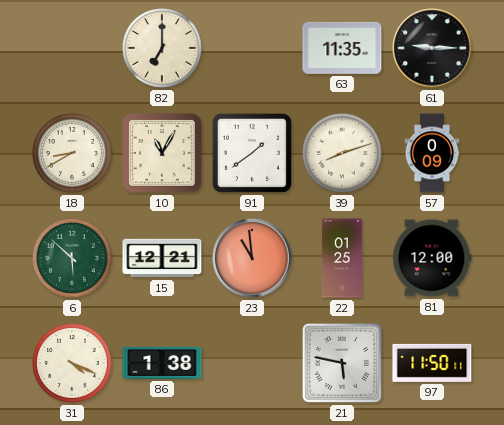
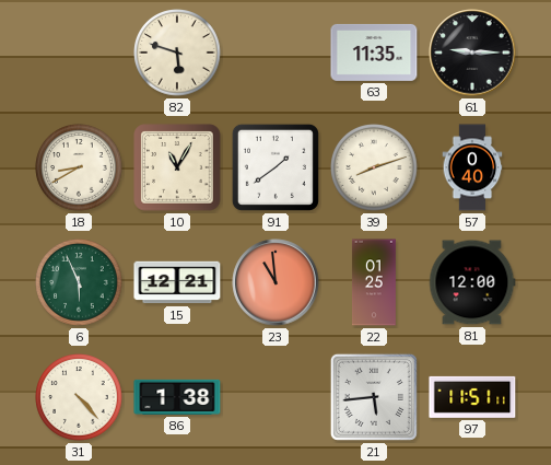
82: 7:00 -> 5:48
57: 0:09 -> 0:40
6: 5:52 -> 5:56
31: 4:19 -> 4:23
21: 5:47 -> 5:44
97: 11:50 -> 11:51
